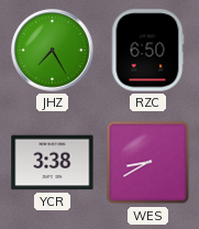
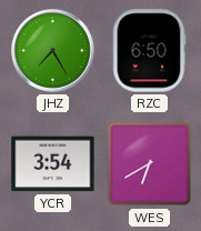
YCR: 3:38 -> 3:54
WES: 8:40 -> 6:40
